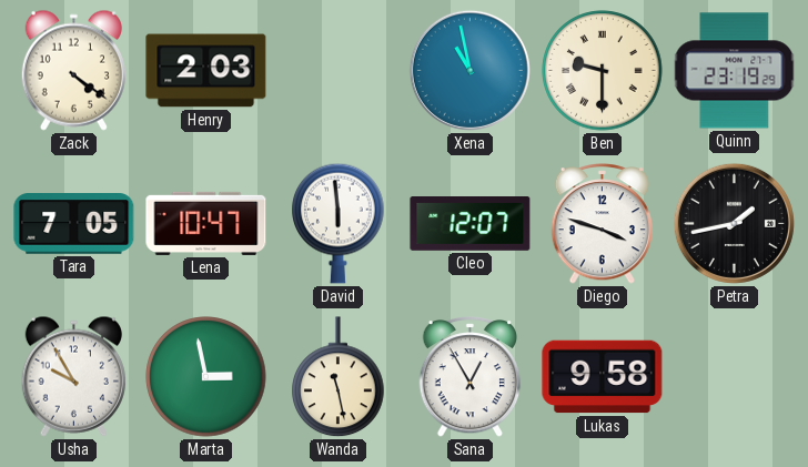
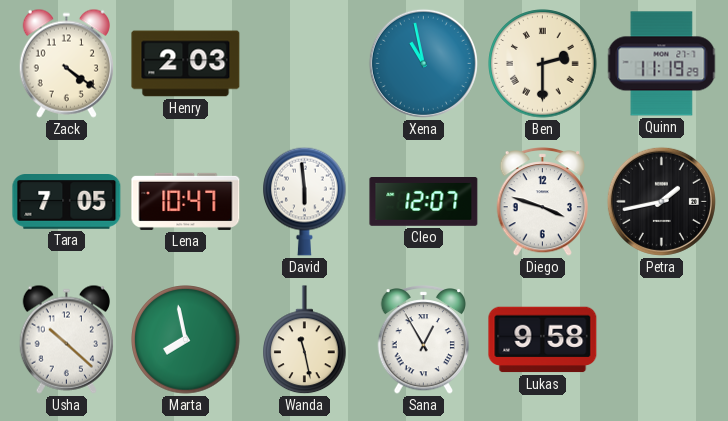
Ben: 9:30 -> 2:30
Quinn: 23:19 -> 11:19
Usha: 9:55 -> 10:22
Marta: 2:58 -> 7:58
